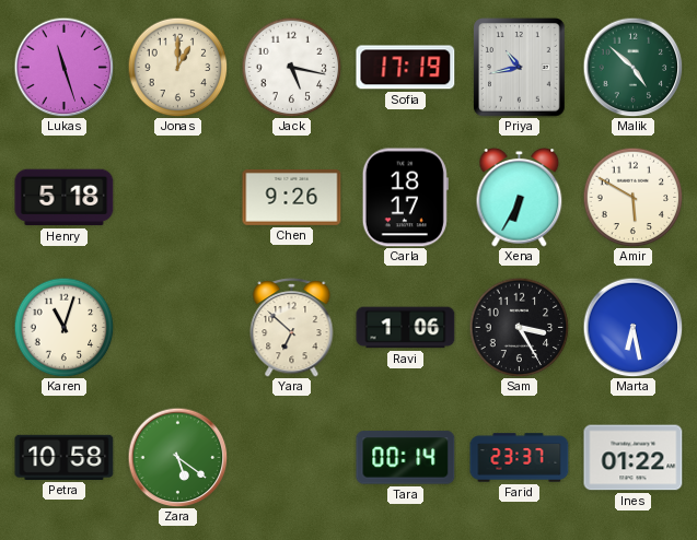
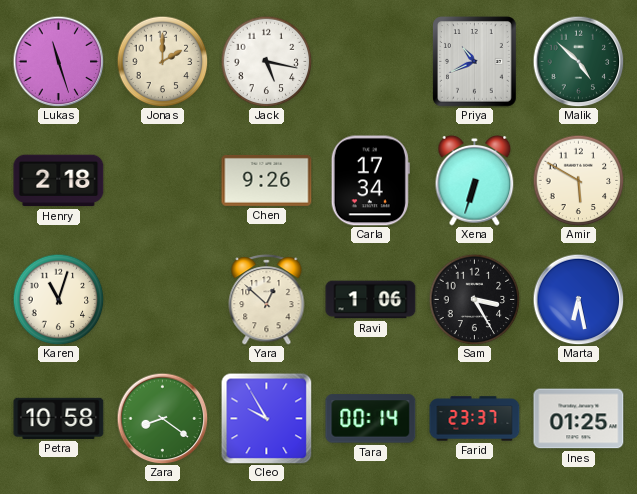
Jonas: 1:00 -> 2:00
Sofia: 17:19 -> none
Priya: 10:43 -> 10:41
Henry: 5:18 -> 2:18
Carla: 18:17 -> 17:34
Xena: 6:35 -> 6:33
Yara: 6:52 -> 12:52
Zara: 5:21 -> 8:21
Cleo: none -> 9:55
Ines: 01:22 -> 01:25
